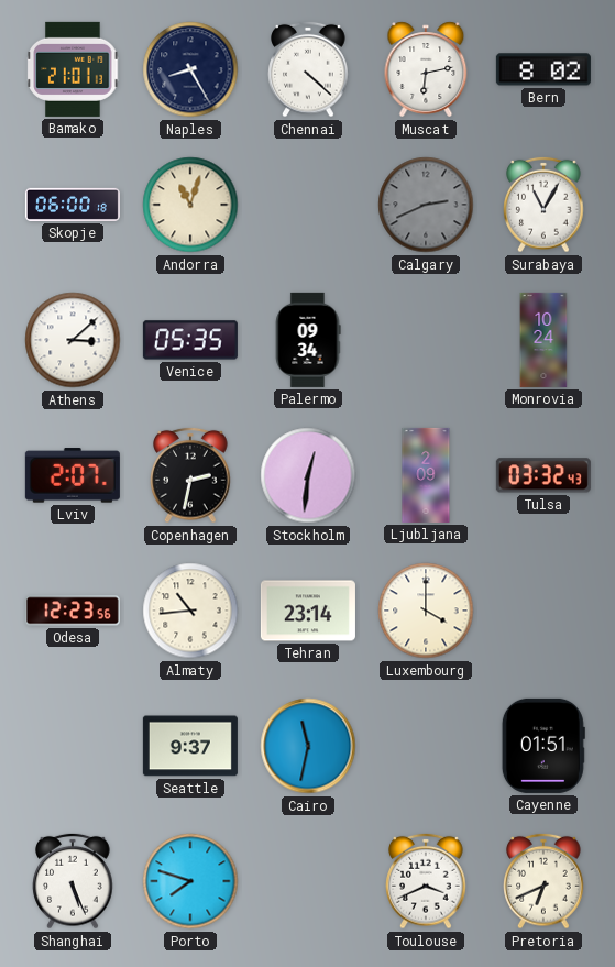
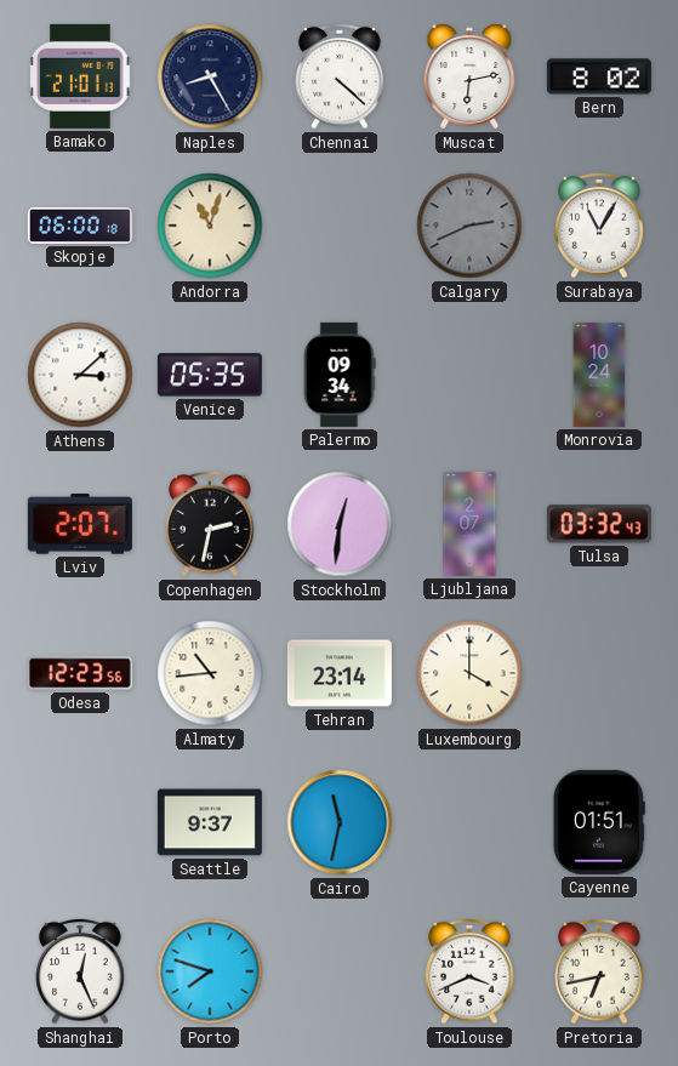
Ljubljana: 2:09 -> 2:07
Shanghai: 5:26 -> 12:26
Pretoria: 6:41 -> 6:43
